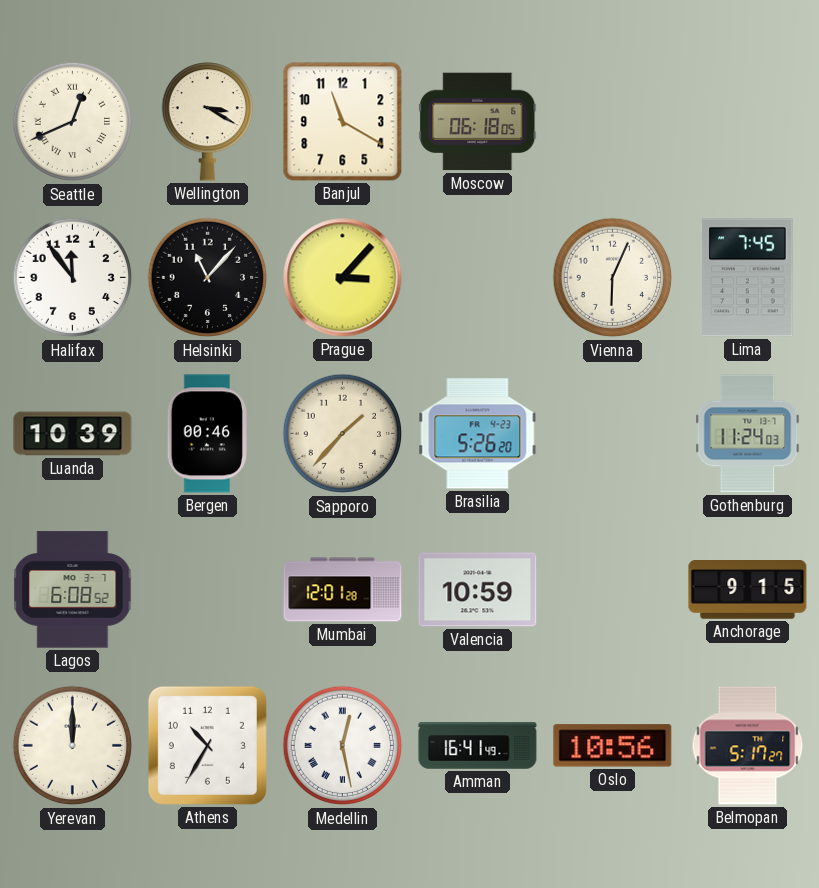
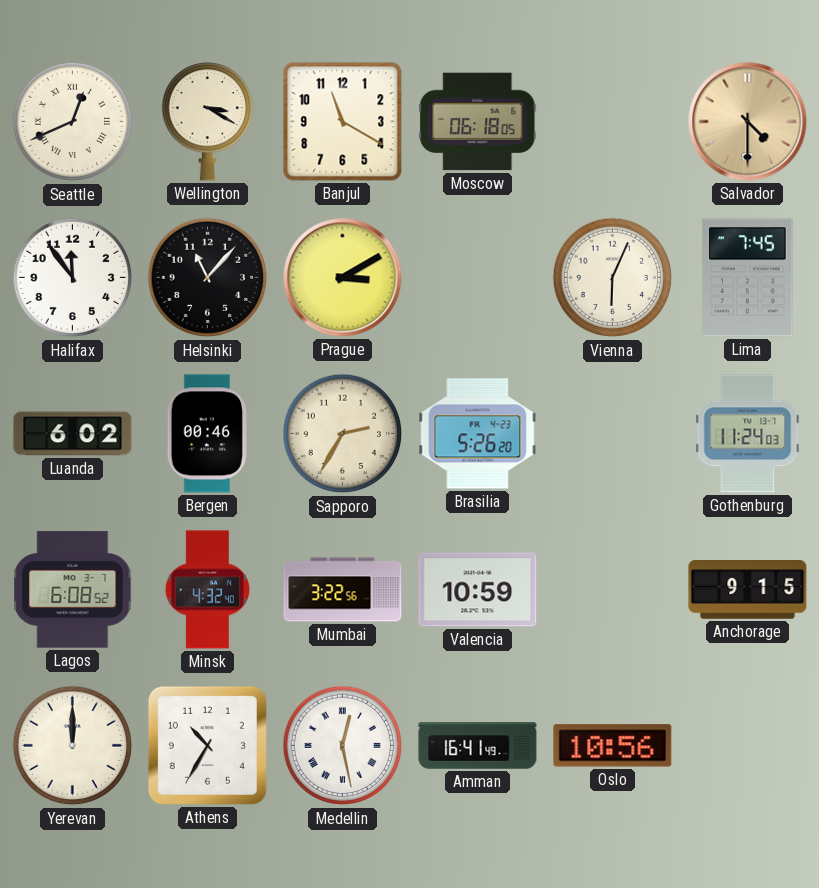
Salvador: none -> 4:30
Prague: 3:07 -> 3:10
Luanda: 10:39 -> 6:02
Sapporo: 1:37 -> 2:35
Minsk: none -> 4:32
Mumbai: 12:01 -> 3:22
Belmopan: 5:17 -> none
